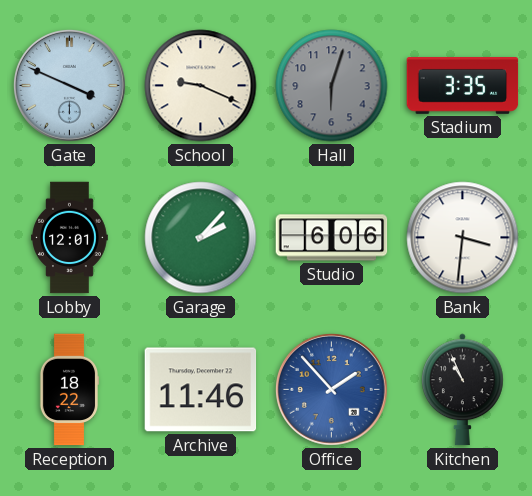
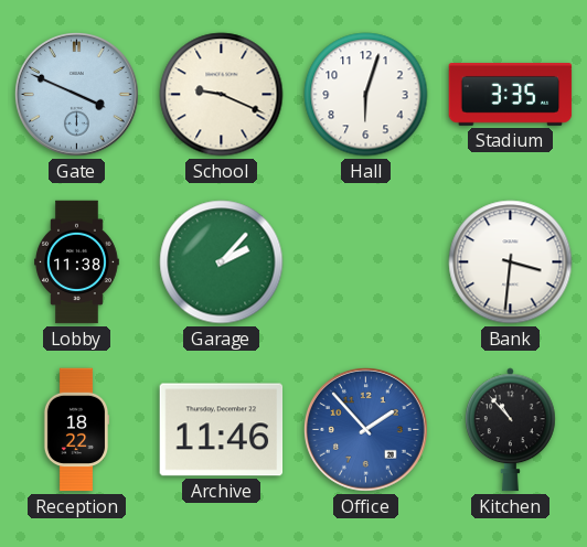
Hall dial: grey -> white
Lobby: 12:01 -> 11:38
Studio: 6:06 -> none
Kitchen: 10:56 -> 10:53
